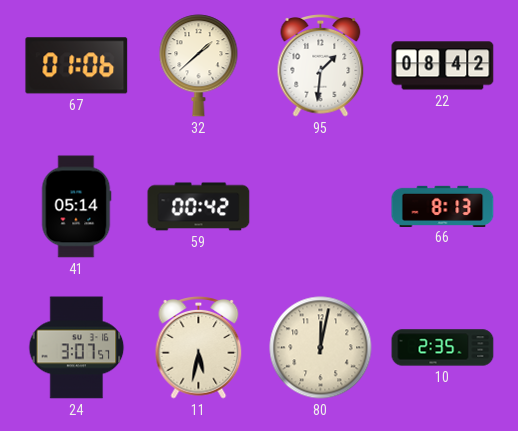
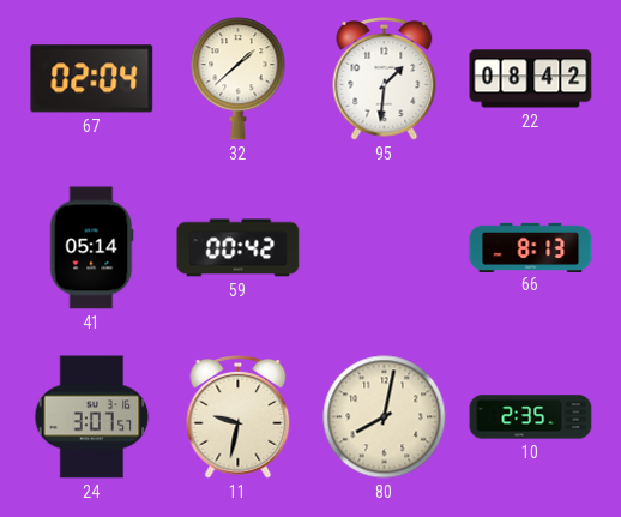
67: 01:06 -> 02:04
11: 5:32 -> 9:32
80: 12:02 -> 8:02
